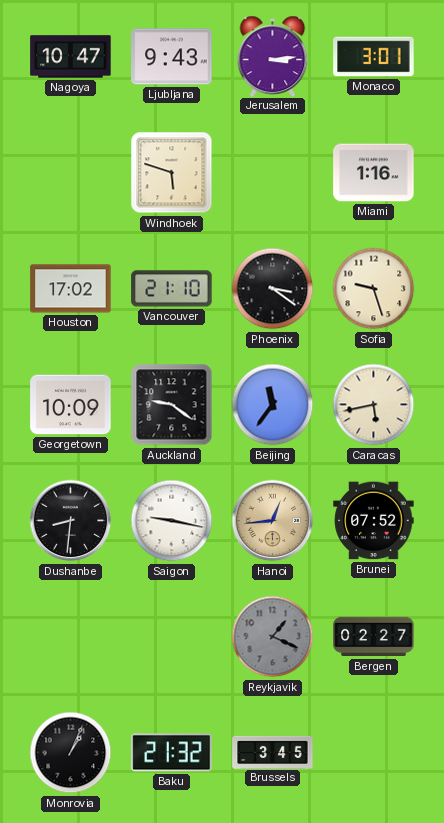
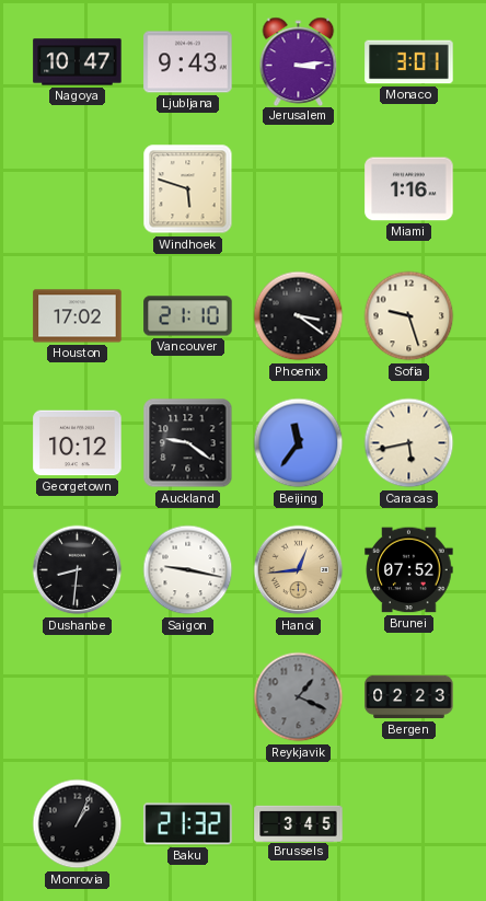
Georgetown: 10:09 -> 10:12
Bergen: 02:27 -> 02:23
